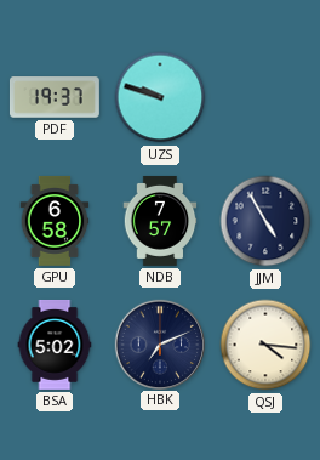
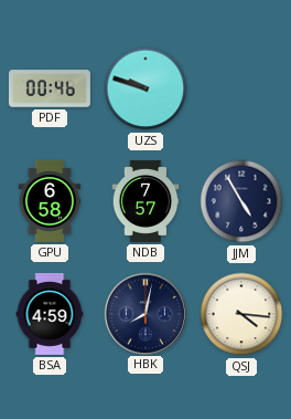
PDF: 19:37 -> 00:46
BSA: 5:02 -> 4:59
HBK: 7:11 -> 8:02
